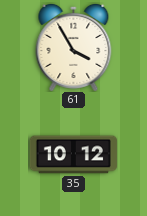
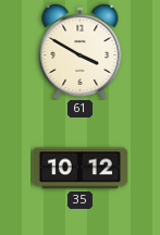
61: 3:55 -> 3:50
